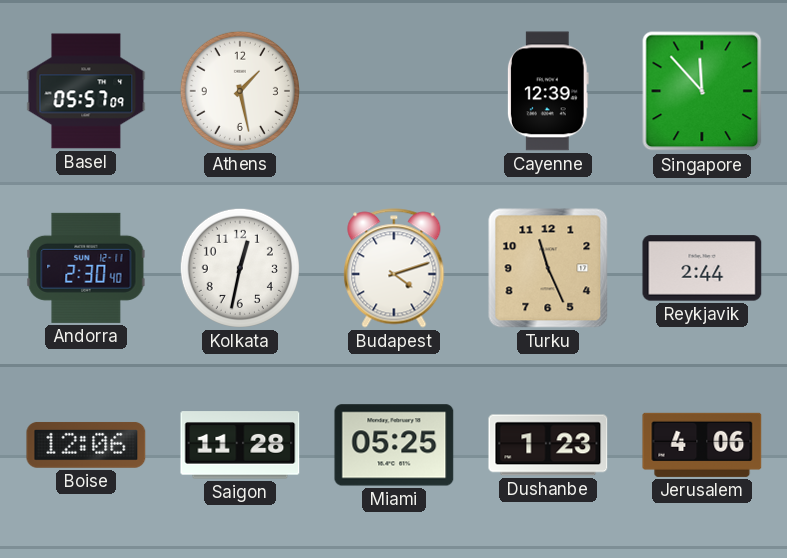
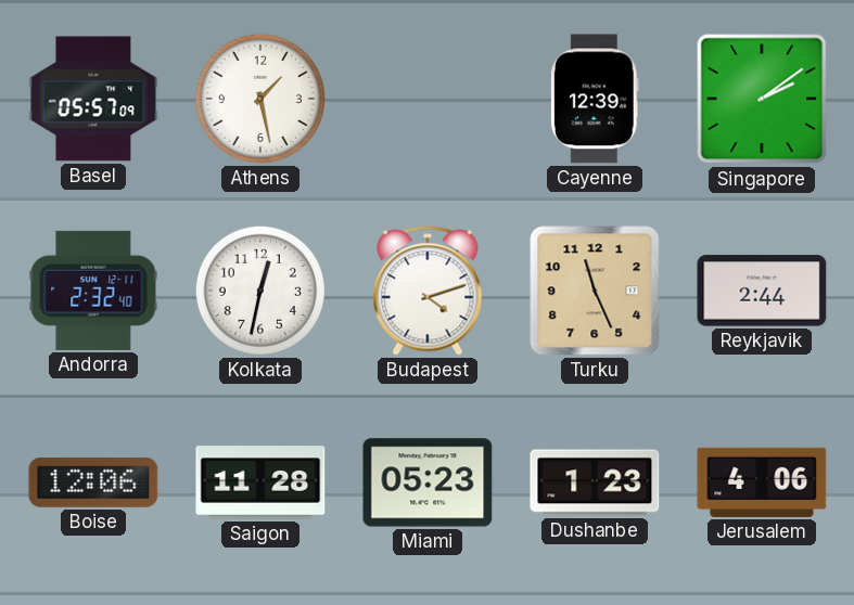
Singapore: 11:53 -> 2:09
Andorra: 2:30 -> 2:32
Miami: 05:25 -> 05:23
